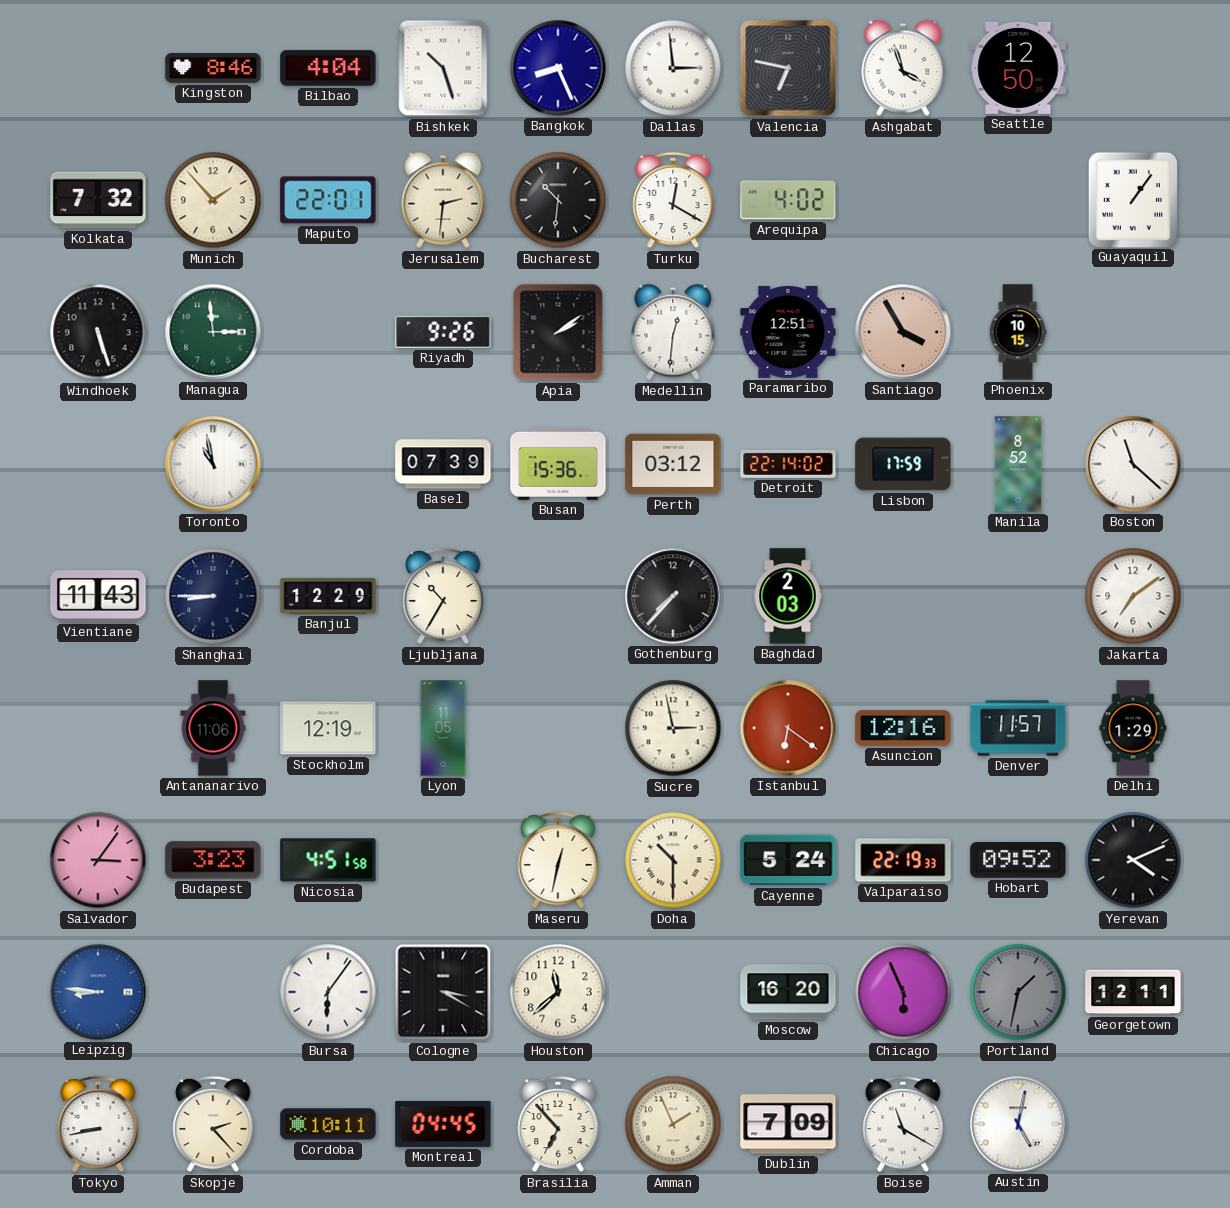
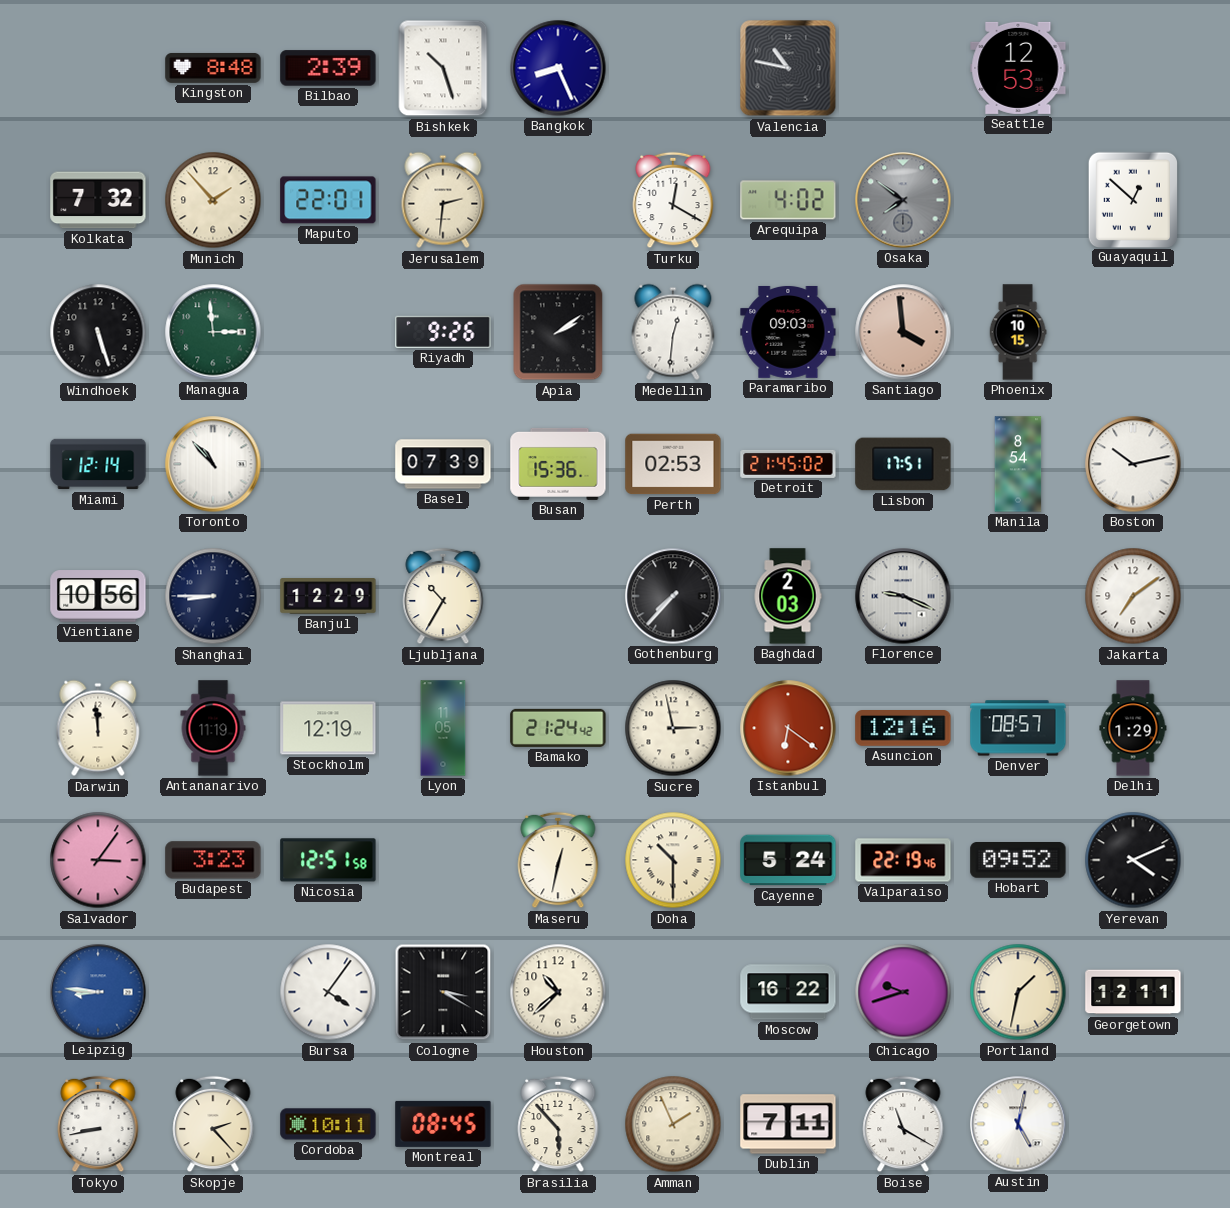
Kingston: 8:46 -> 8:48
Bilbao: 4:04 -> 2:39
Dallas: 2:59 -> none
Valencia: 6:47 -> 10:47
Ashgabat: 3:57 -> none
Seattle: 12:50 -> 12:53
Bucharest: 10:31 -> none
Osaka: none -> 7:51
Guayaquil: 1:06 -> 12:52
Paramaribo: 12:51 -> 09:03
Santiago: 3:55 -> 3:59
Miami: none -> 12:14
Toronto: 10:58 -> 10:53
Perth: 03:12 -> 02:53
Detroit: 22:14 -> 21:45
Lisbon: 17:59 -> 17:51
Manila: 8:52 -> 8:54
Boston: 11:22 -> 10:13
Vientiane: 11:43 -> 10:56
Florence: none -> 9:19
Darwin: none -> 11:59
Antananarivo: 11:06 -> 11:19
Bamako: none -> 21:24
Denver: 11:57 -> 08:57
Nicosia: 4:51 -> 12:51
Valparaiso: 22:19:33 -> 22:19:46
Bursa: 6:06 -> 4:06
Houston: 11:38 -> 10:38
Moscow: 16:20 -> 16:22
Chicago: 5:56 -> 9:42
Portland dial: grey -> cream
Montreal: 04:45 -> 08:45
Brasilia: 6:53 -> 5:53
Dublin: 7:09 -> 7:11
